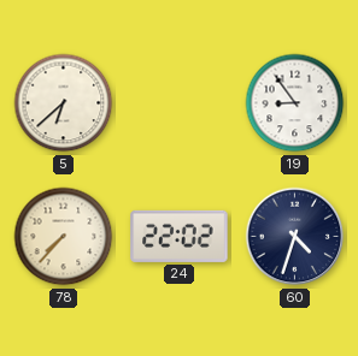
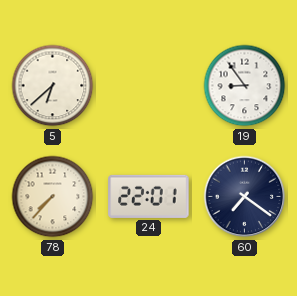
24: 22:02 -> 22:01
60: 4:33 -> 7:21
